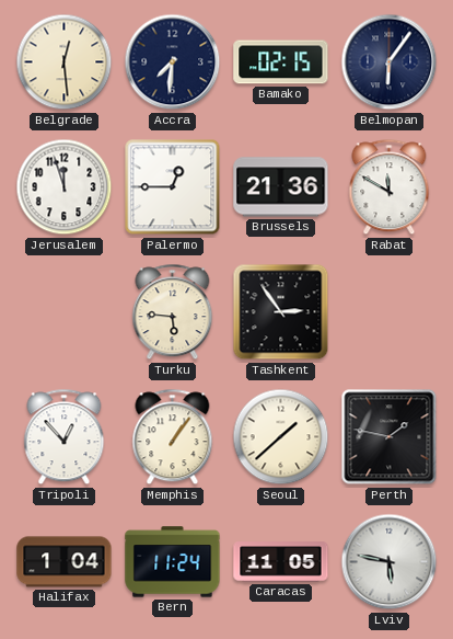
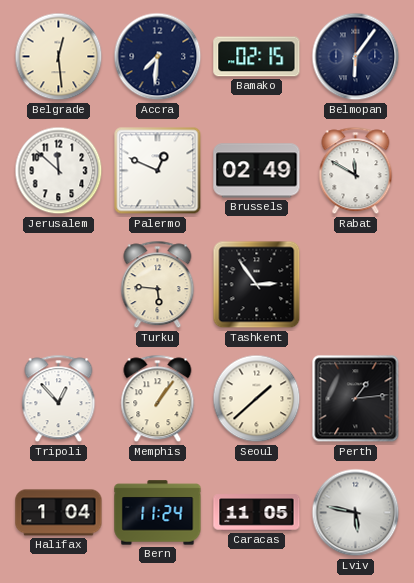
Jerusalem: 11:57 -> 11:52
Palermo: 12:45 -> 12:49
Brussels: 21:36 -> 02:49
Perth: 1:47 -> 1:14
